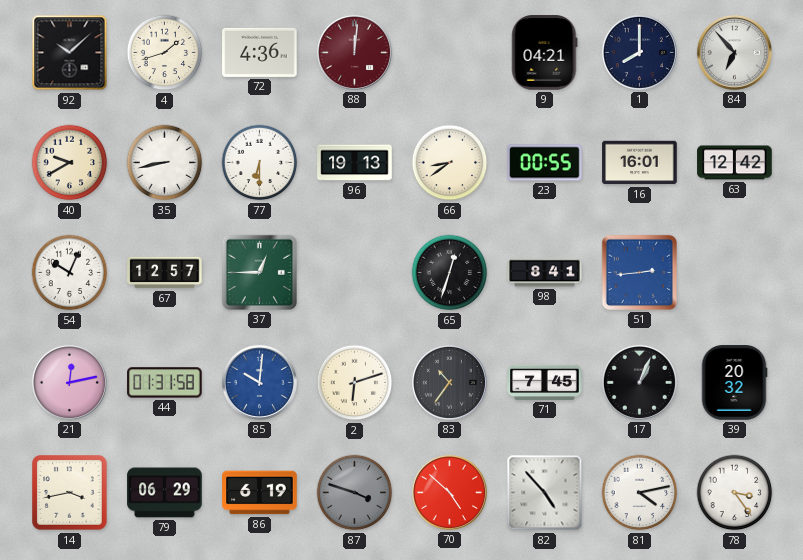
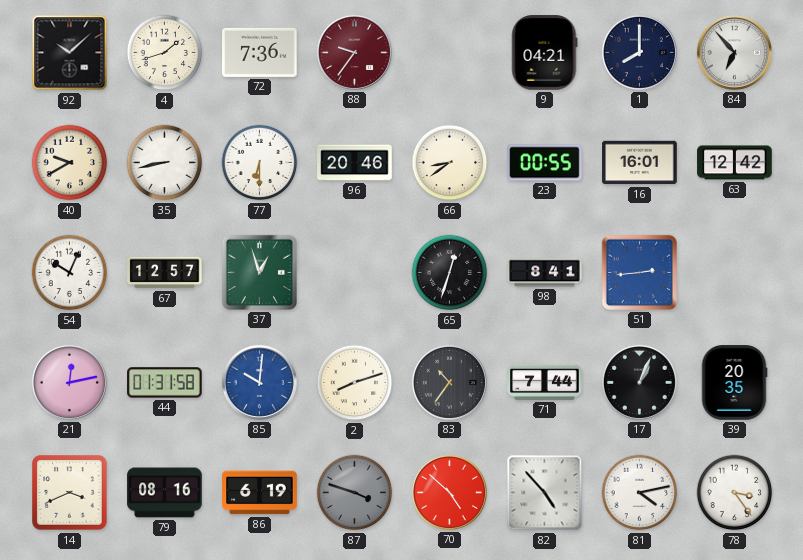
72: 4:36 -> 7:36
88: 12:01 -> 9:36
96: 19:13 -> 20:46
37: 12:45 -> 12:57
2: 6:12 -> 8:12
71: 7:45 -> 7:44
39: 20:32 -> 20:35
14: 3:43 -> 3:41
79: 06:29 -> 08:16
